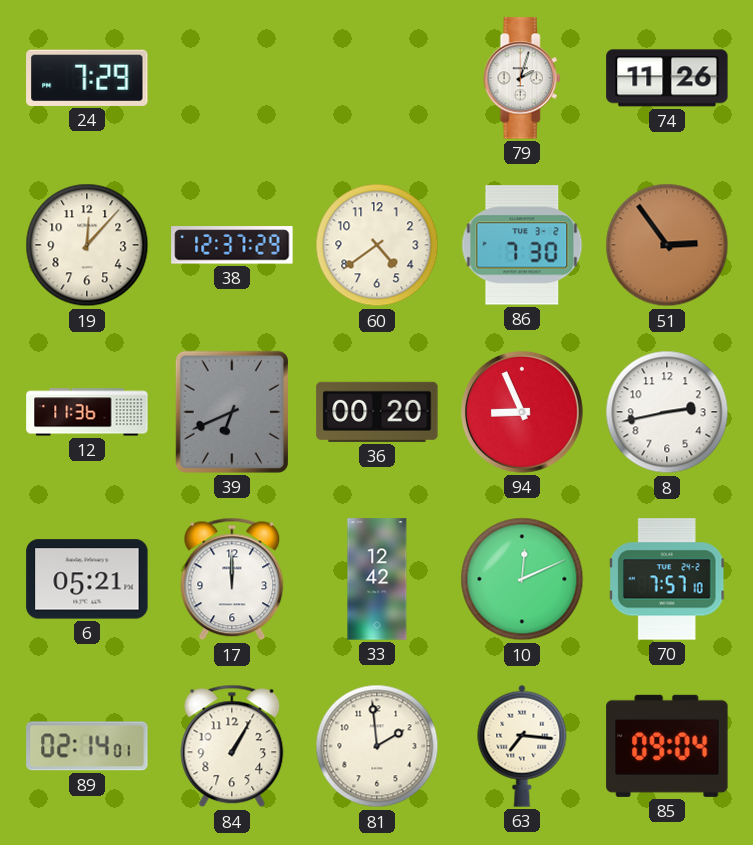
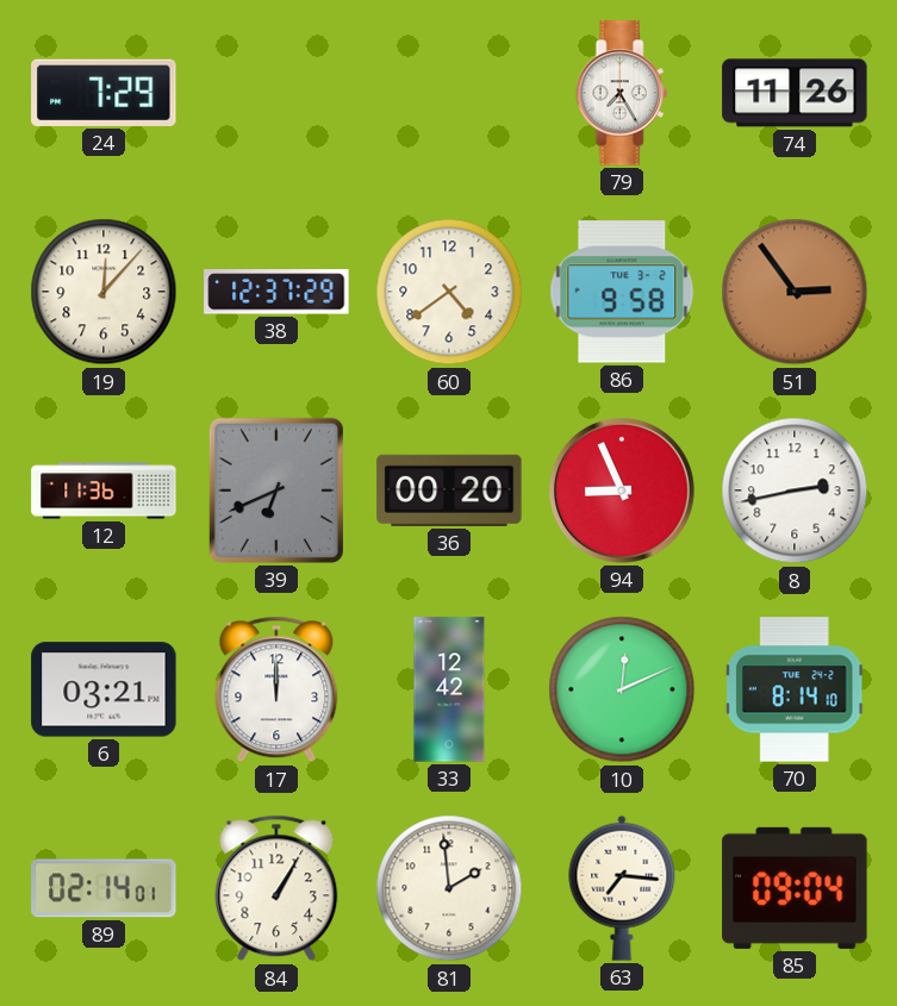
79: 2:03 -> 7:25
86: 7:30 -> 9:58
6: 05:21 -> 03:21
70: 7:57 -> 8:14
